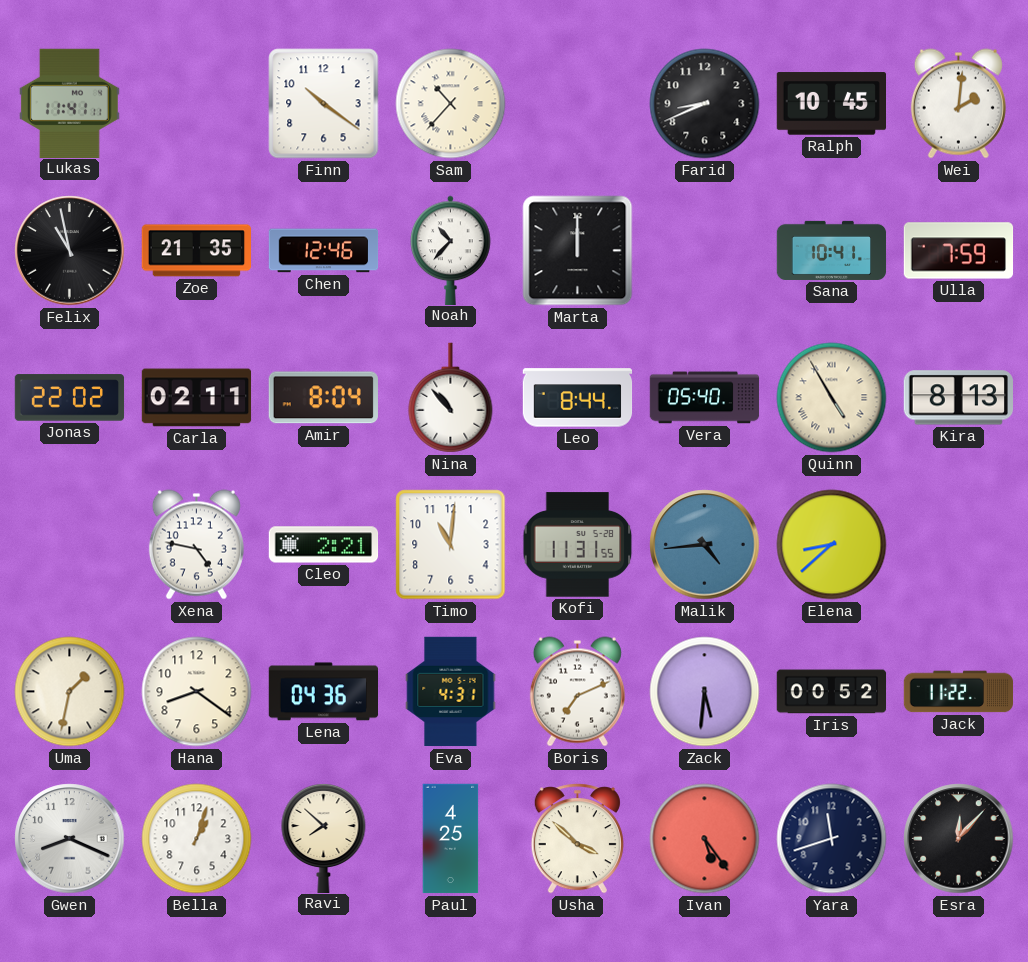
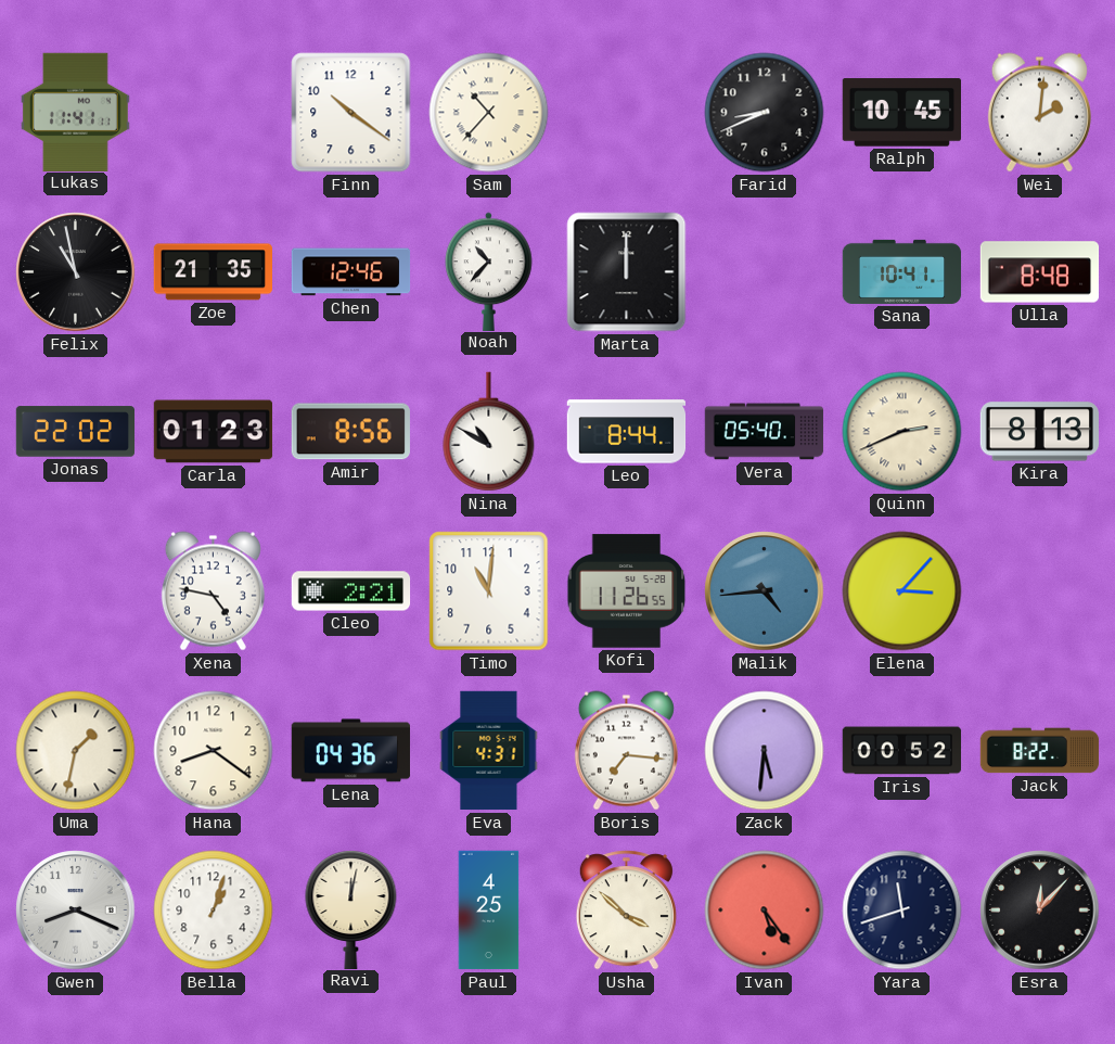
Ulla: 7:59 -> 8:48
Carla: 02:11 -> 01:23
Amir: 8:04 -> 8:56
Nina: 10:53 -> 10:50
Quinn: 4:55 -> 2:41
Kofi: 11:31 -> 11:26
Elena: 8:38 -> 3:07
Boris: 7:11 -> 7:16
Jack: 11:22 -> 8:22
Ravi: 7:52 -> 12:02
